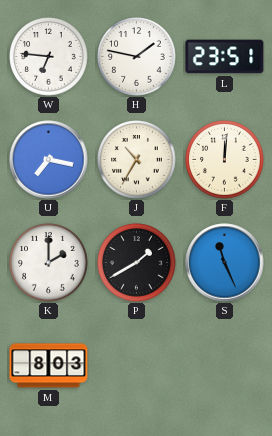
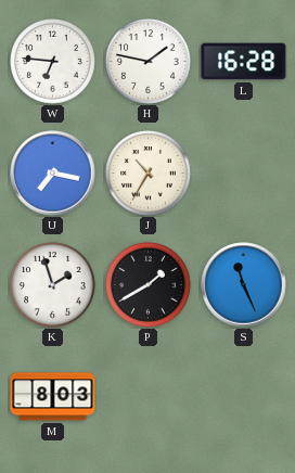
L: 23:51 -> 16:28
F: 12:01 -> none
K: 2:00 -> 1:57
